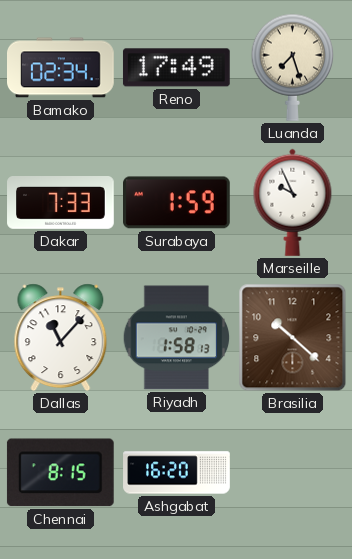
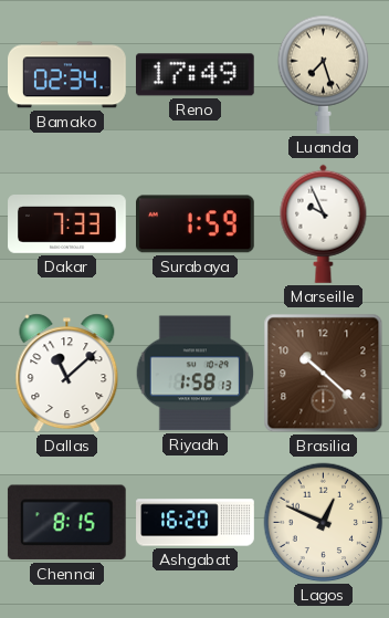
Dallas: 11:07 -> 11:08
Lagos: none -> 12:49
